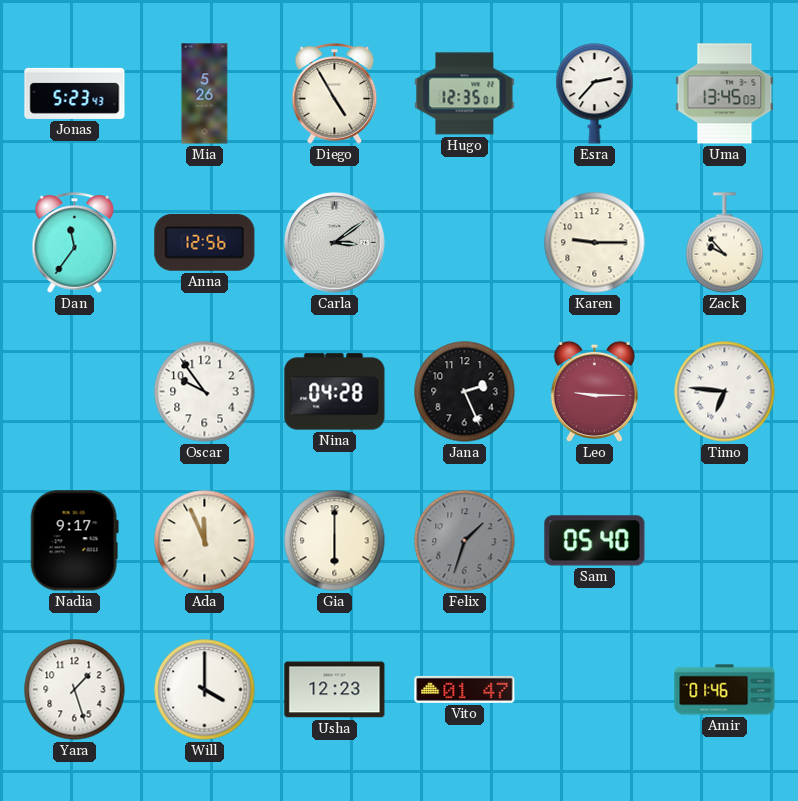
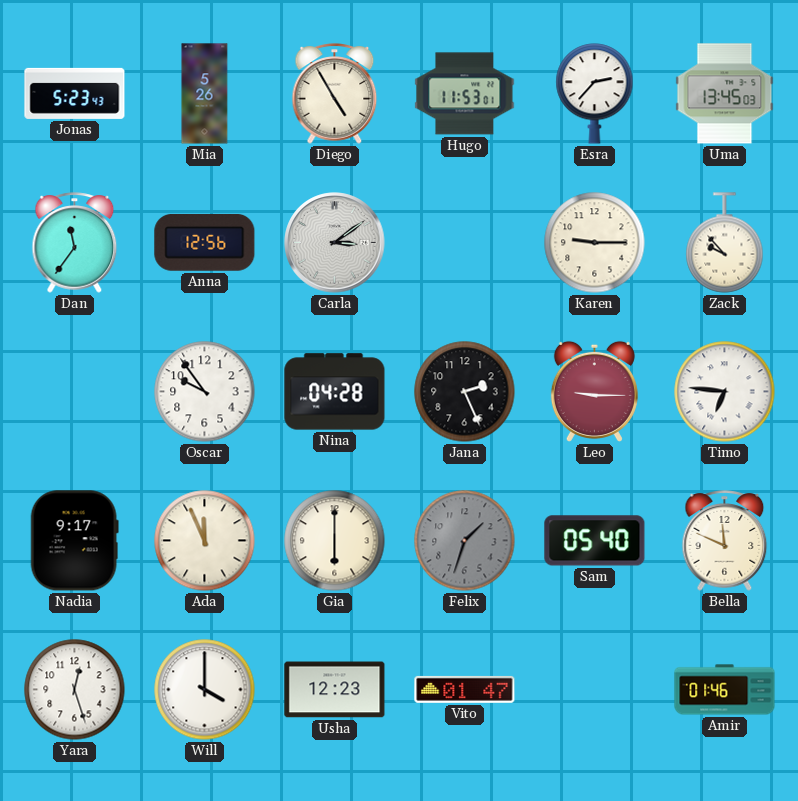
Hugo: 12:35 -> 11:53
Bella: none -> 11:49
Yara: 1:27 -> 12:27
